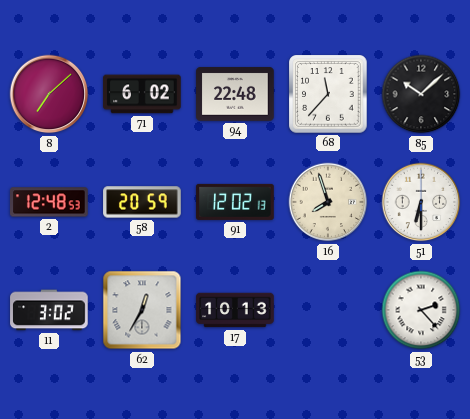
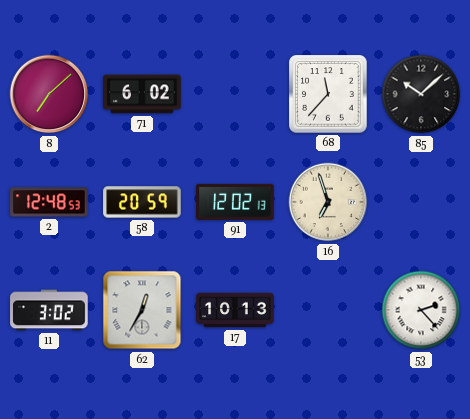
94: 22:48 -> none
16: 7:57 -> 6:57
51: 6:30 -> none
